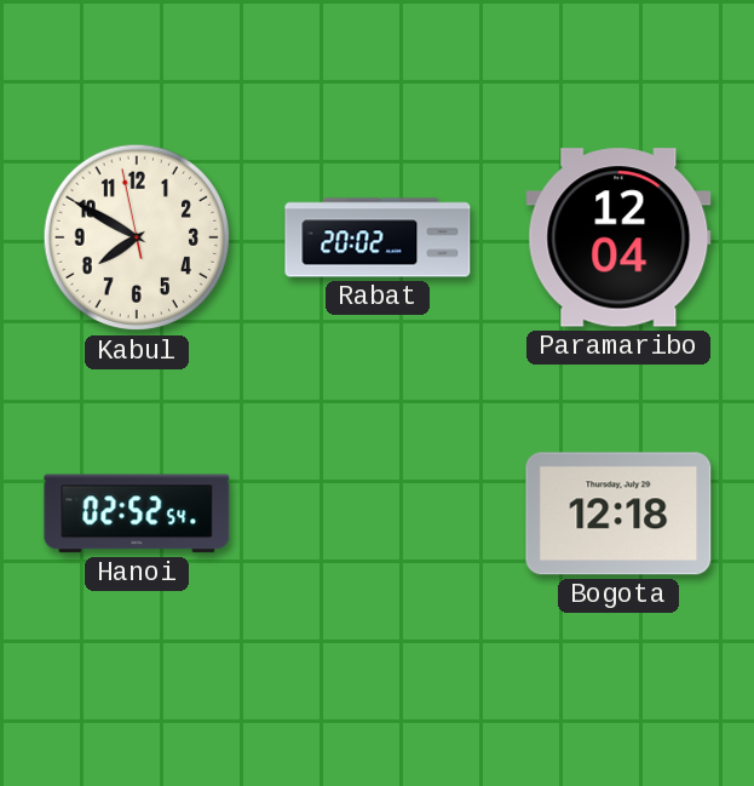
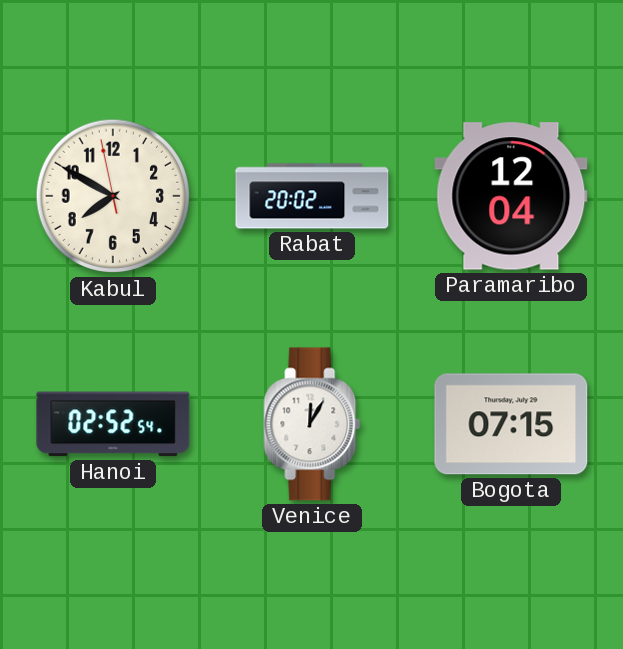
Venice: none -> 12:05
Bogota: 12:18 -> 07:15
